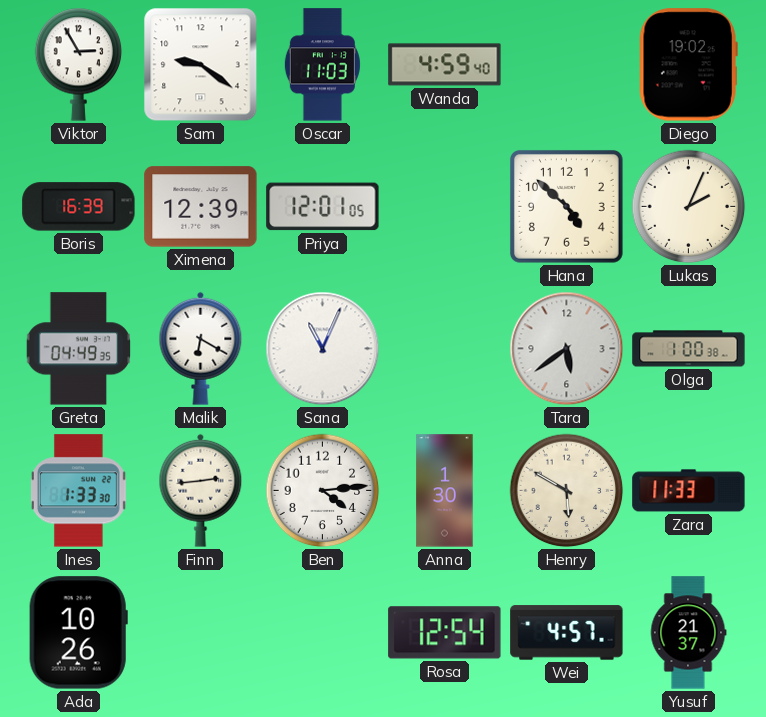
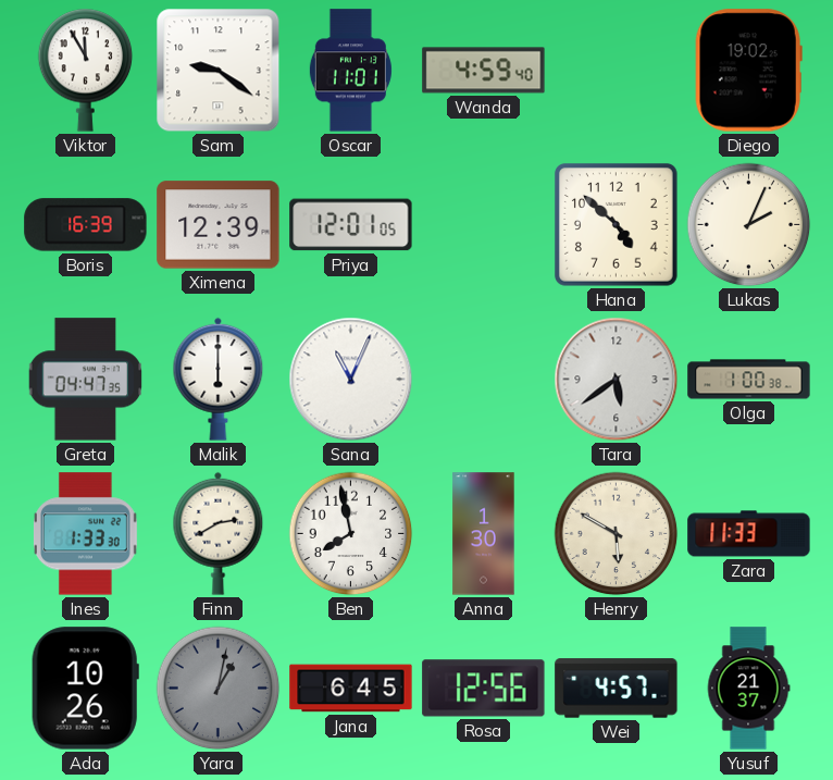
Viktor: 2:55 -> 11:55
Oscar: 11:03 -> 11:01
Greta: 04:49 -> 04:47
Malik: 6:20 -> 6:00
Finn: 2:44 -> 2:40
Ben: 4:14 -> 7:58
Yara: none -> 1:02
Jana: none -> 6:45
Rosa: 12:54 -> 12:56
